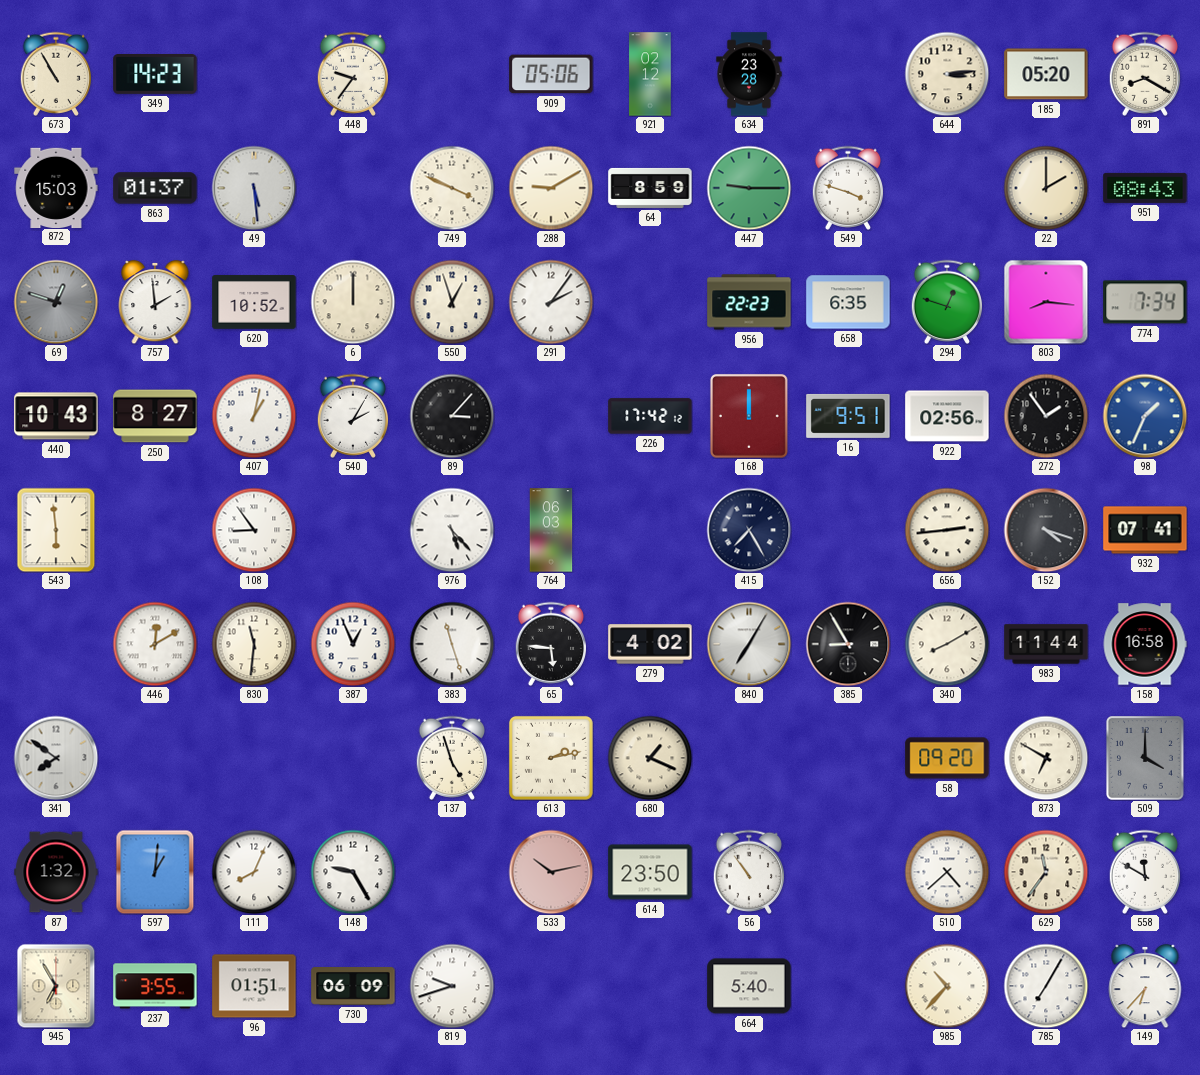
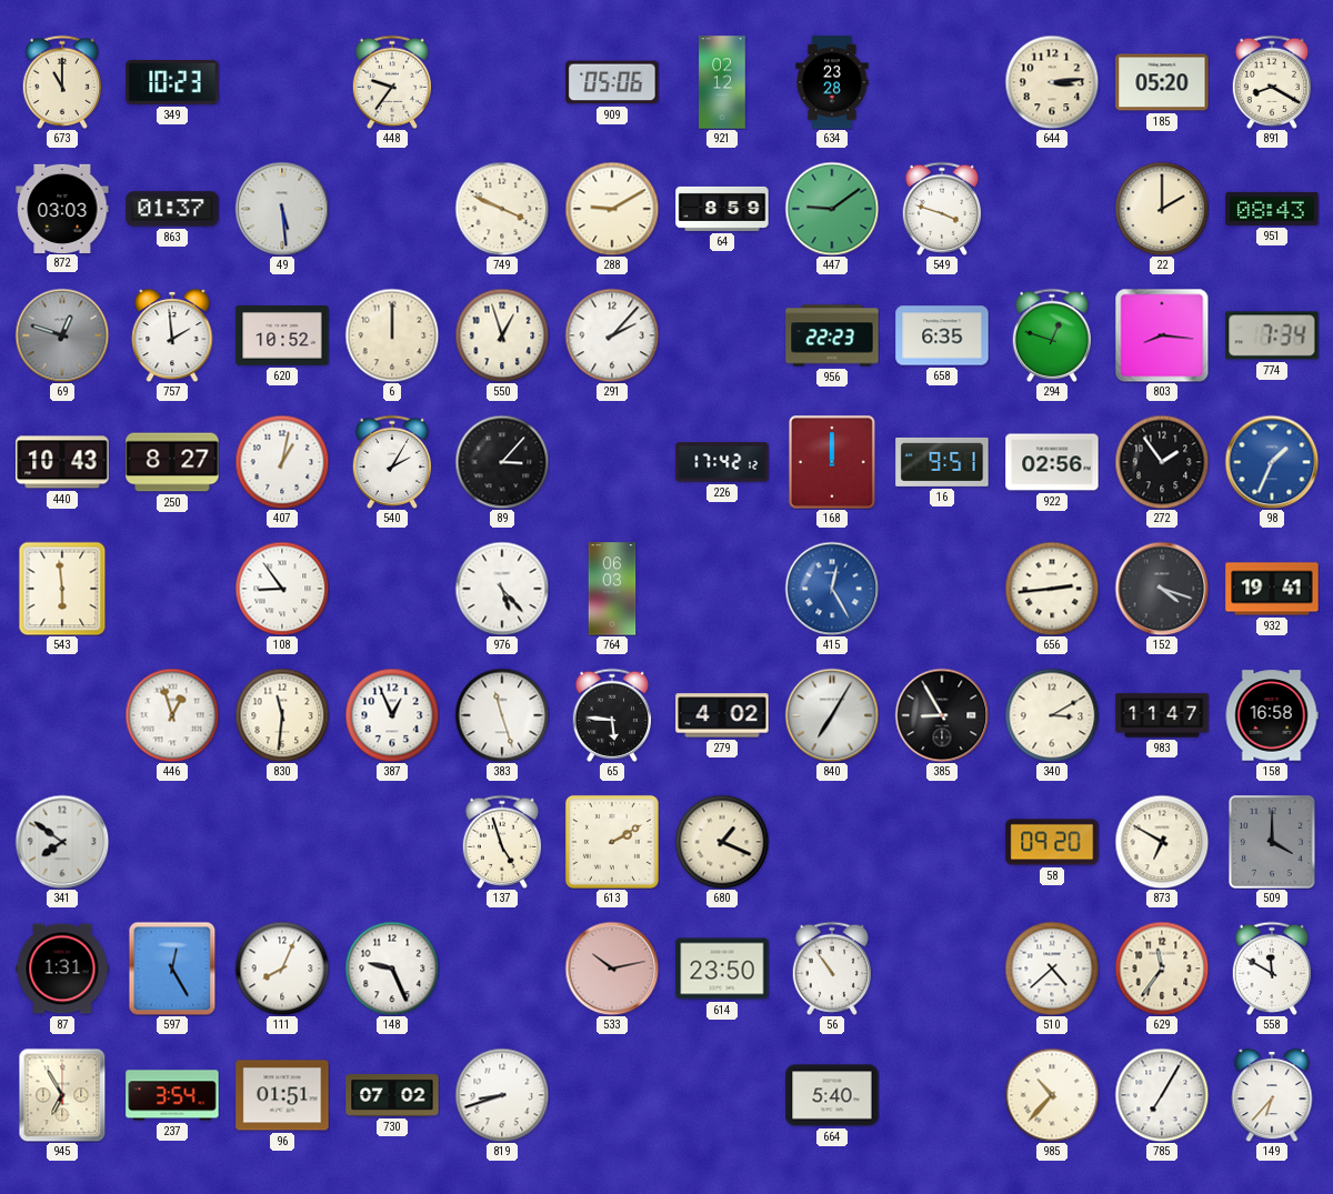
673: 10:55 -> 11:00
349: 14:23 -> 10:23
872: 15:03 -> 03:03
447: 9:15 -> 9:09
291: 2:06 -> 2:07
415: 7:25 -> 12:25
415 dial: navy -> blue
932: 07:41 -> 19:41
446: 12:10 -> 12:57
340: 8:10 -> 3:10
983: 11:44 -> 11:47
613: 2:13 -> 2:10
87: 1:32 -> 1:31
597: 1:01 -> 12:25
148: 9:25 -> 9:26
237: 3:55 -> 3:54
730: 06:09 -> 07:02
819: 9:42 -> 8:42
